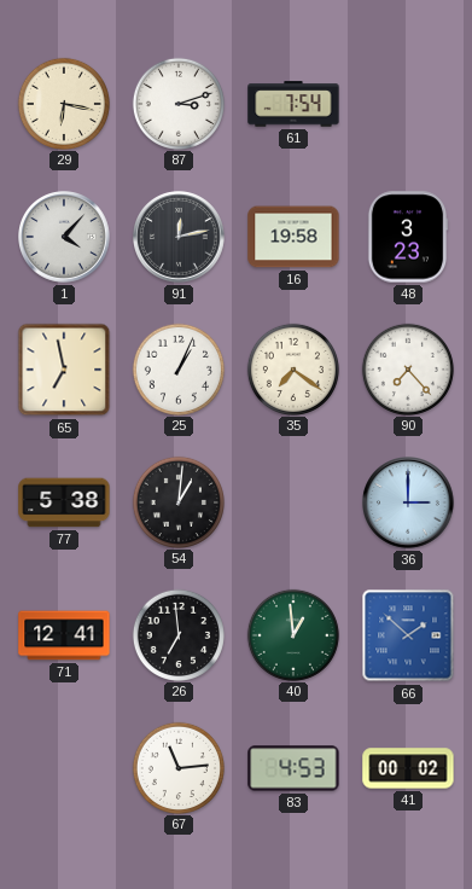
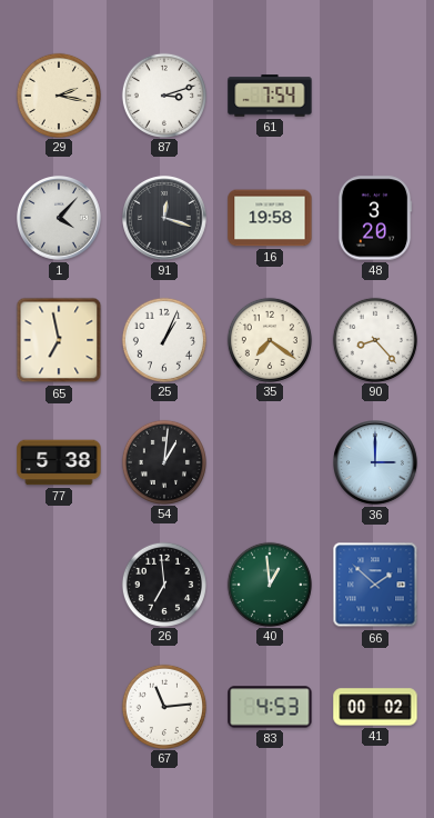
29: 6:17 -> 2:17
91: 12:13 -> 12:18
48: 3:23 -> 3:20
90: 7:23 -> 8:23
71: 12:41 -> none
